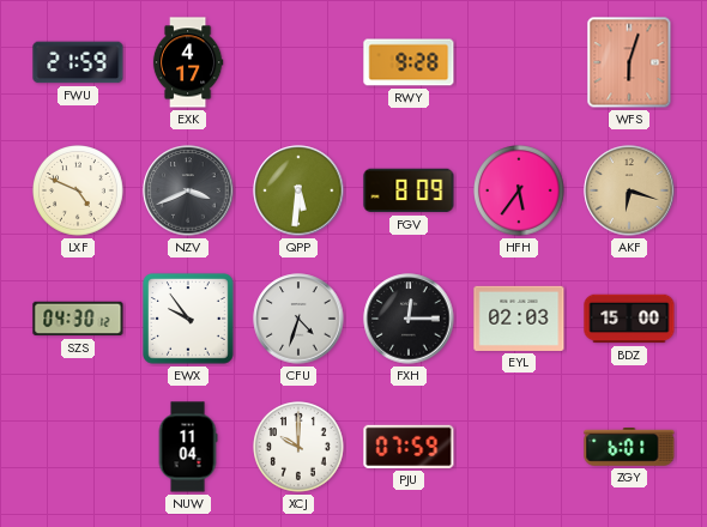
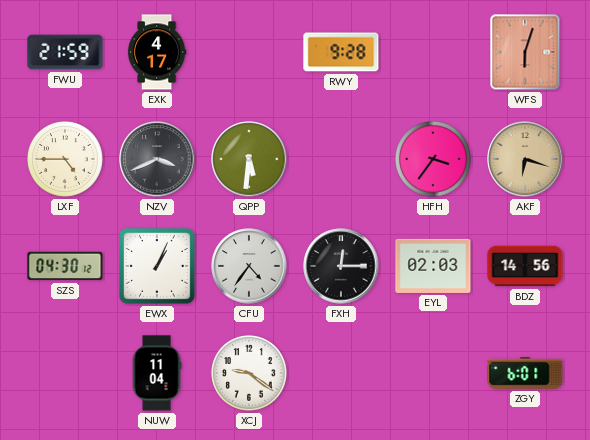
LXF: 4:49 -> 4:45
FGV: 8:09 -> none
HFH: 5:36 -> 3:36
EWX: 9:54 -> 1:04
CFU: 4:33 -> 4:36
BDZ: 15:00 -> 14:56
XCJ: 10:00 -> 9:21
PJU: 07:59 -> none
